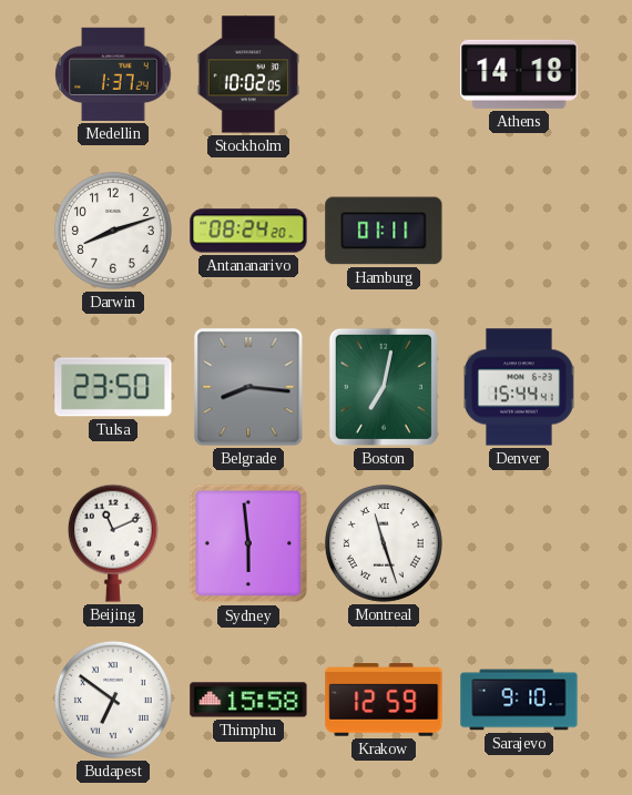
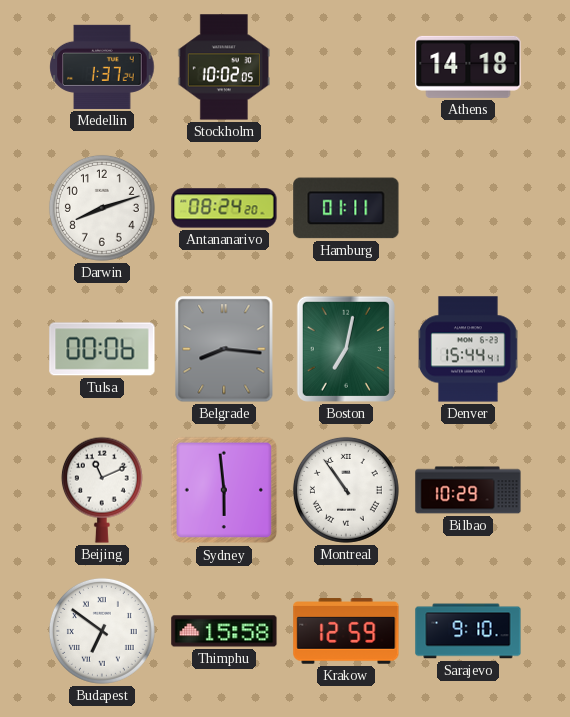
Tulsa: 23:50 -> 00:06
Montreal: 11:27 -> 10:54
Bilbao: none -> 10:29
